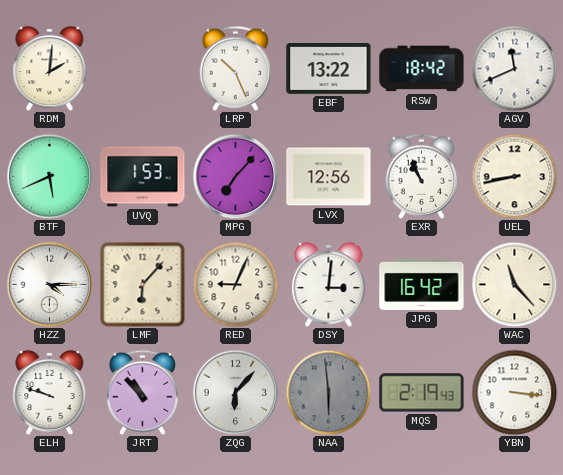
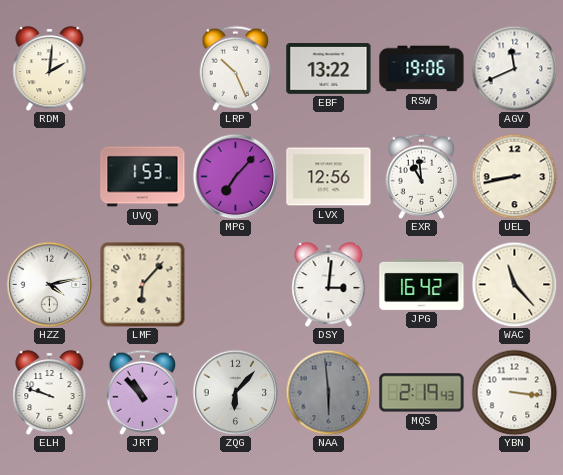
RSW: 18:42 -> 19:06
BTF: 5:41 -> none
EXR: 10:56 -> 10:59
HZZ: 4:15 -> 4:13
RED: 9:04 -> none
